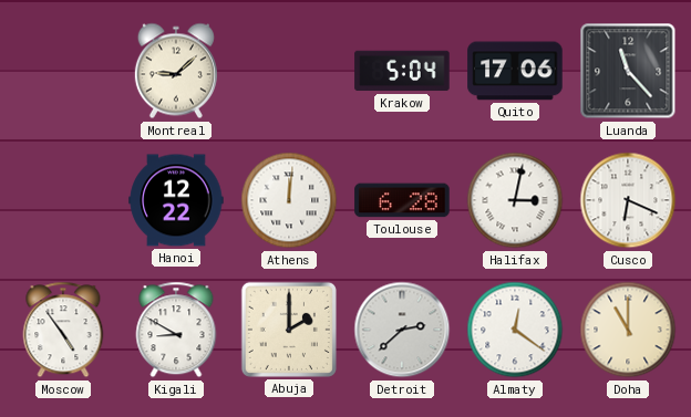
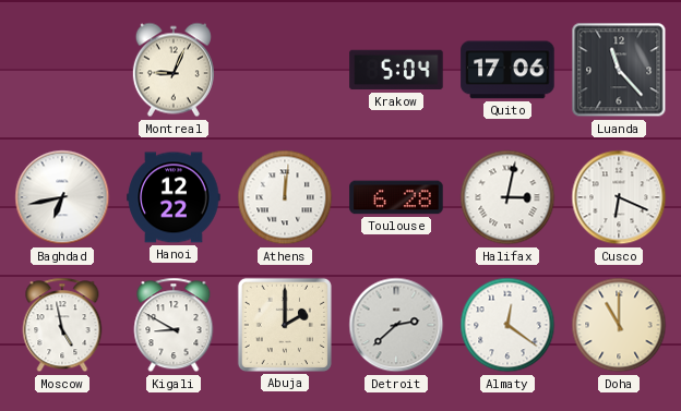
Montreal: 9:08 -> 9:04
Baghdad: none -> 6:43
Moscow: 4:54 -> 4:58
